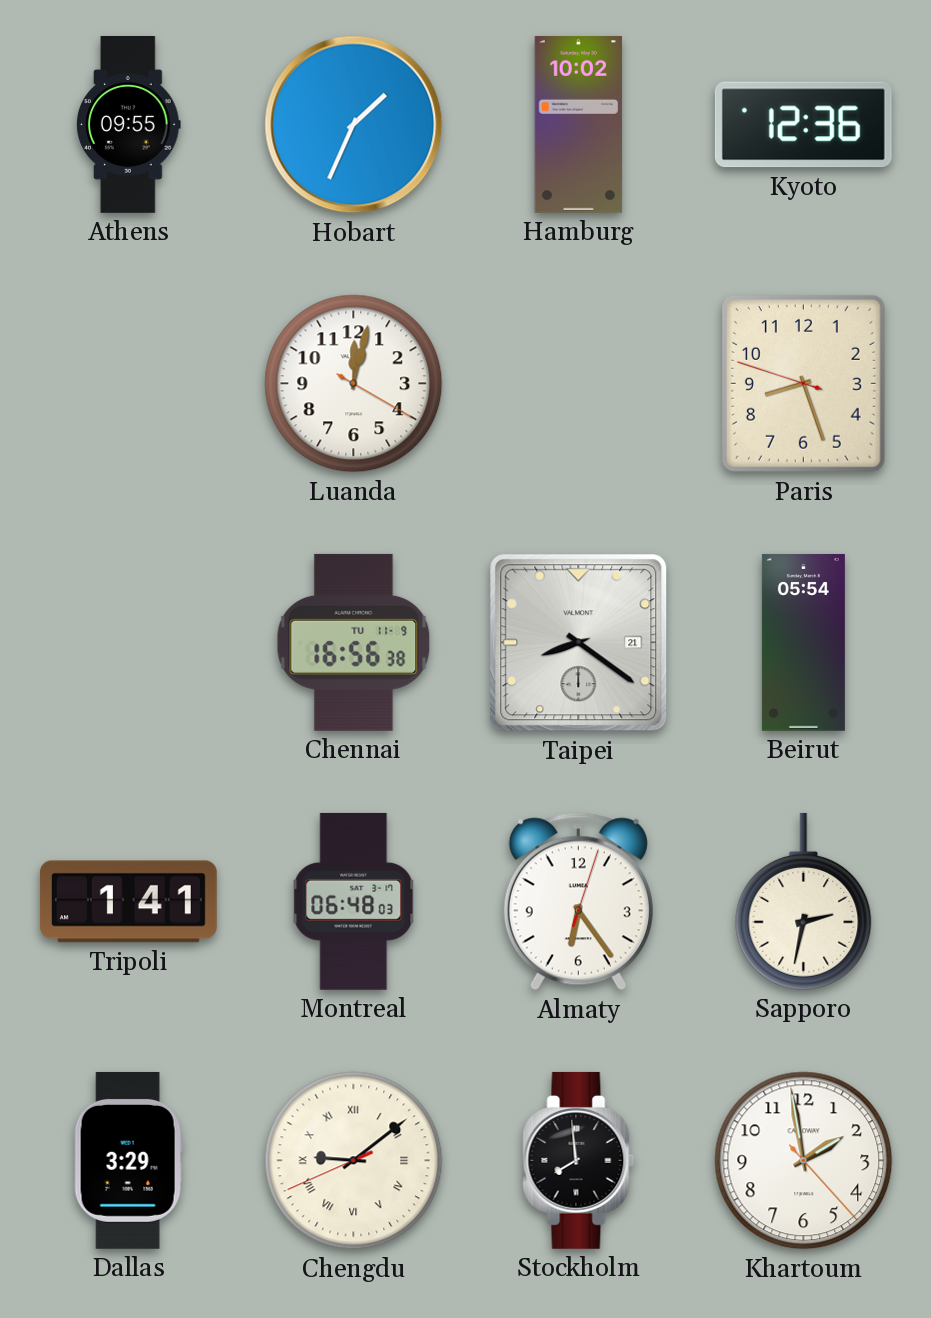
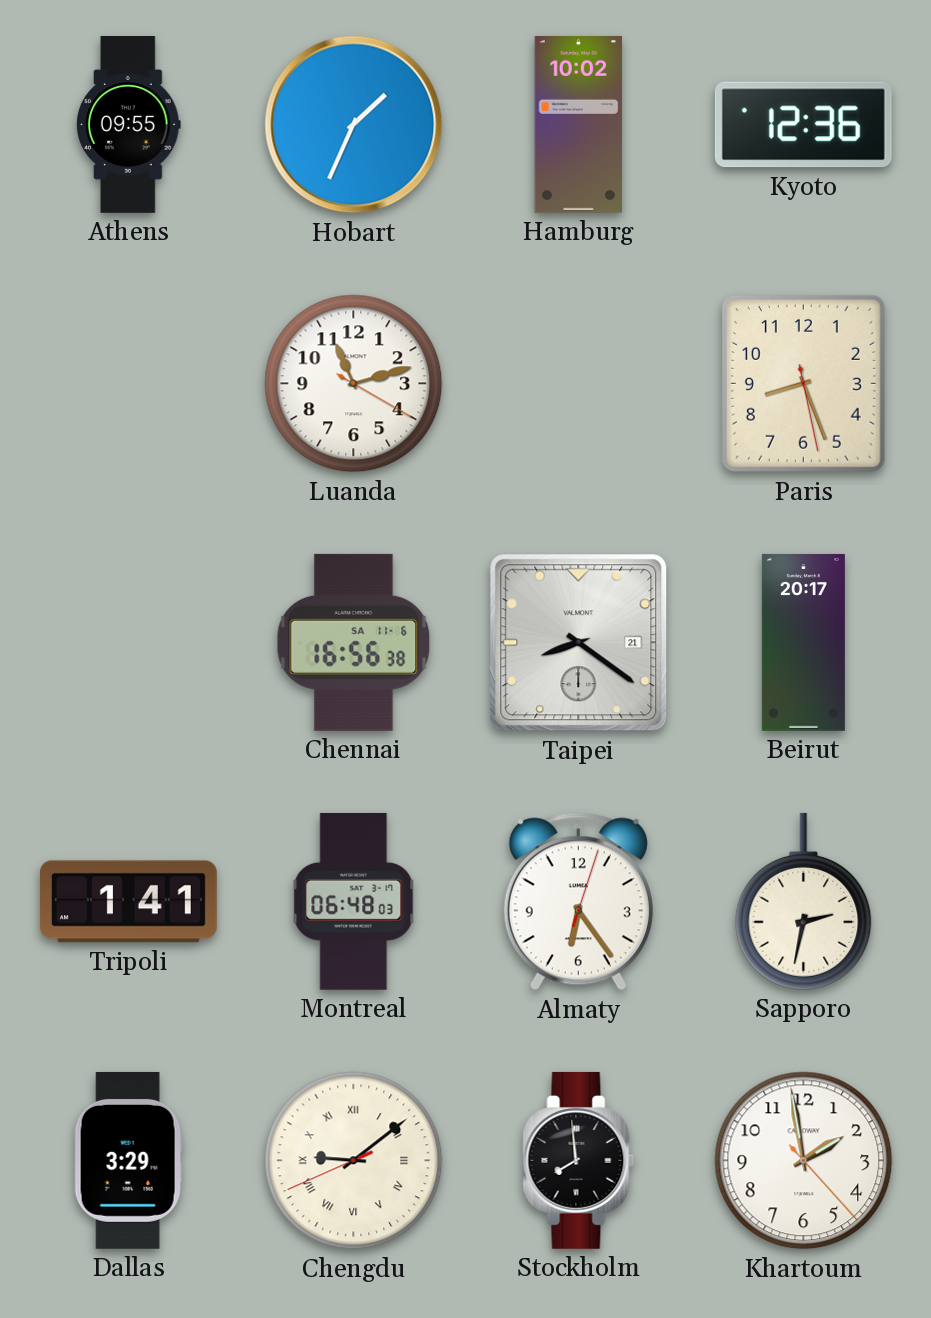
Luanda: 12:02 -> 11:12
Paris: 8:26:48 -> 8:26:28
Chennai date: TU 11-9 -> SA 11-6
Beirut: 05:54 -> 20:17
